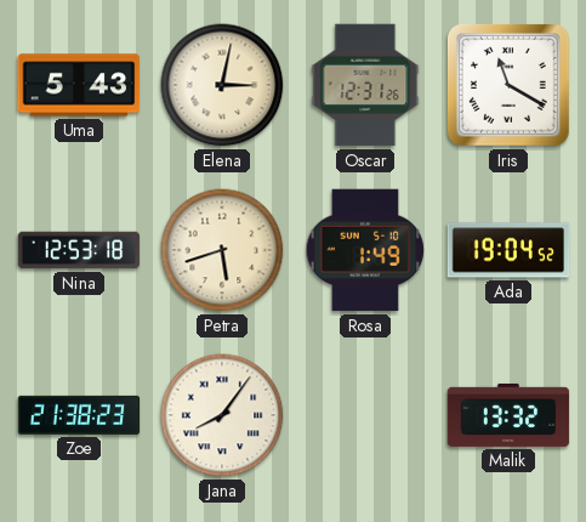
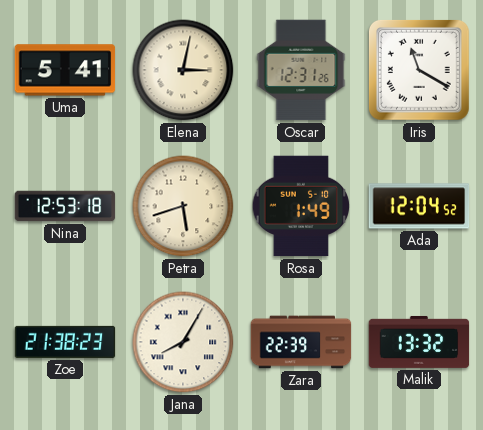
Uma: 5:43 -> 5:41
Ada: 19:04 -> 12:04
Jana: 8:06 -> 8:05
Zara: none -> 22:39
